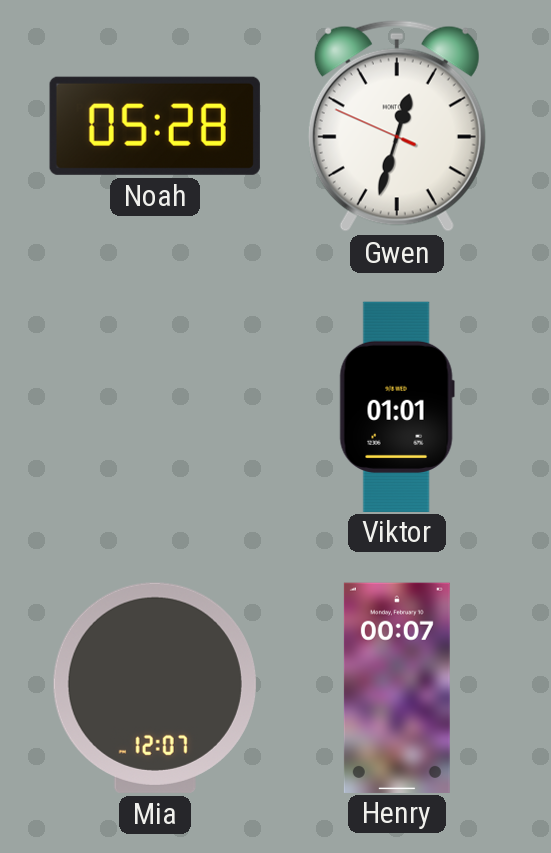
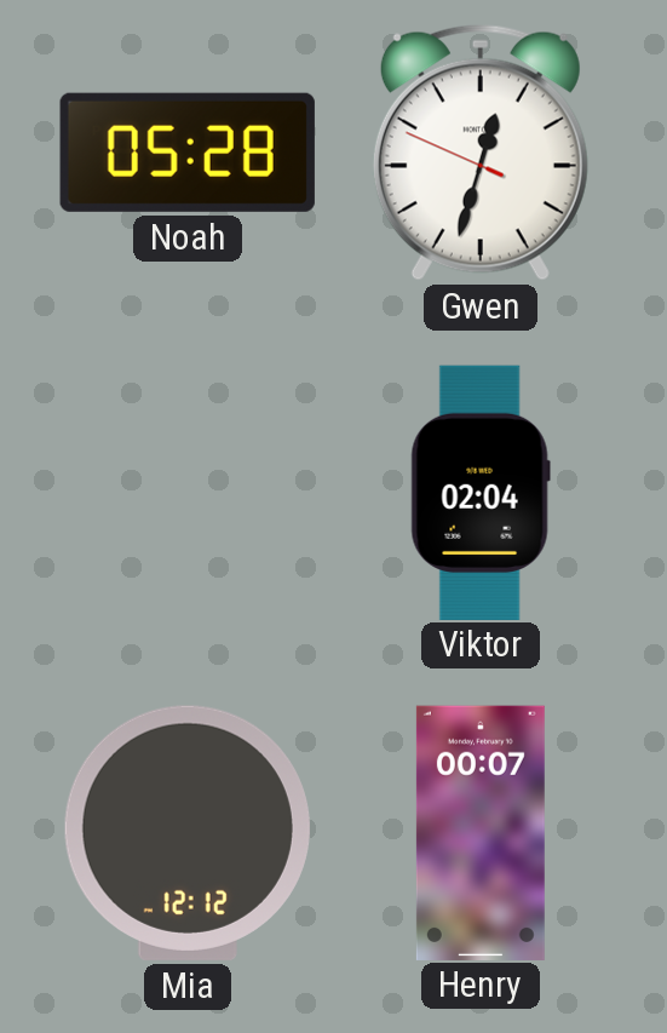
Viktor: 01:01 -> 02:04
Mia: 12:07 -> 12:12
